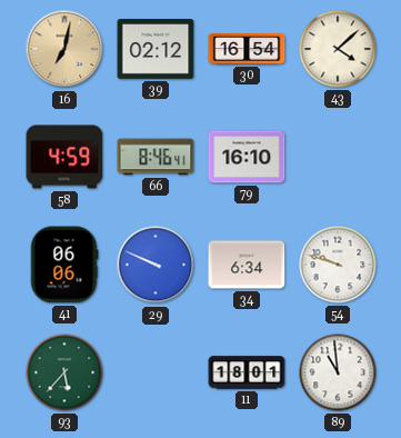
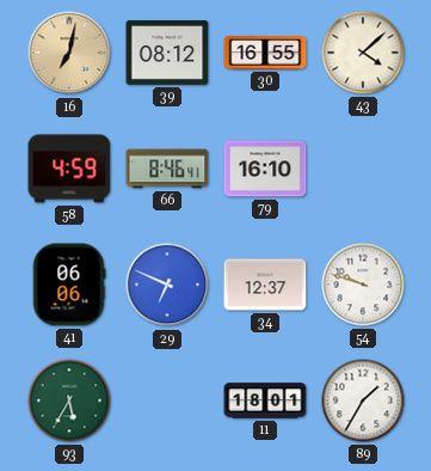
39: 02:12 -> 08:12
30: 16:54 -> 16:55
29: 9:49 -> 6:49
34: 6:34 -> 12:37
93: 5:37 -> 5:35
89: 10:59 -> 1:35
